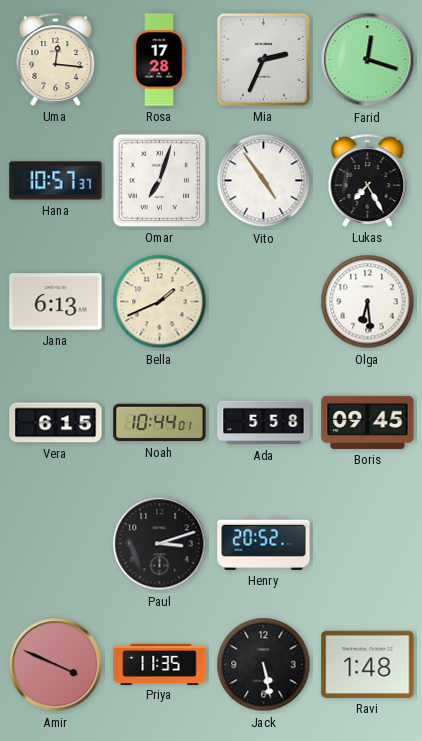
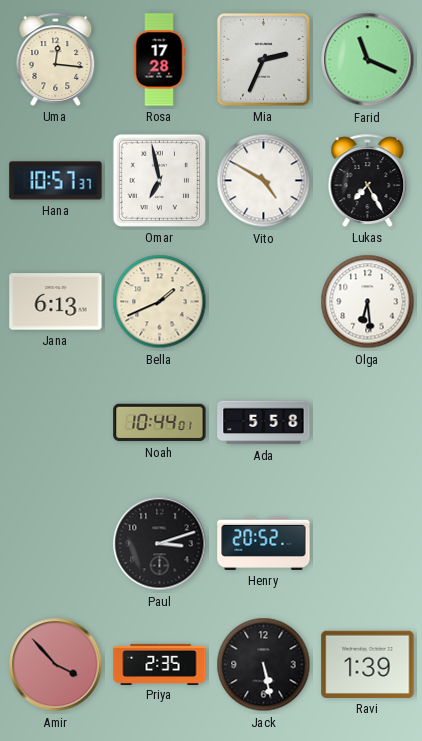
Farid: 12:18 -> 11:19
Omar: 7:03 -> 6:58
Vito: 4:54 -> 4:50
Vera: 6:15 -> none
Boris: 09:45 -> none
Amir: 3:49 -> 3:53
Priya: 11:35 -> 2:35
Ravi: 1:48 -> 1:39
